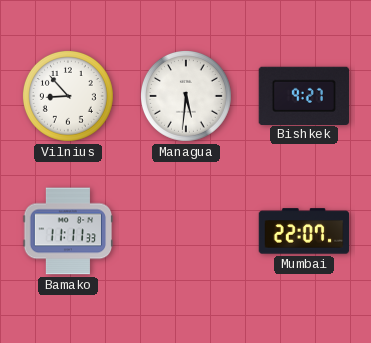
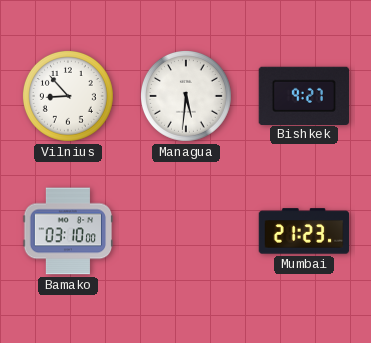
Bamako: 11:11 -> 03:10
Mumbai: 22:07 -> 21:23
